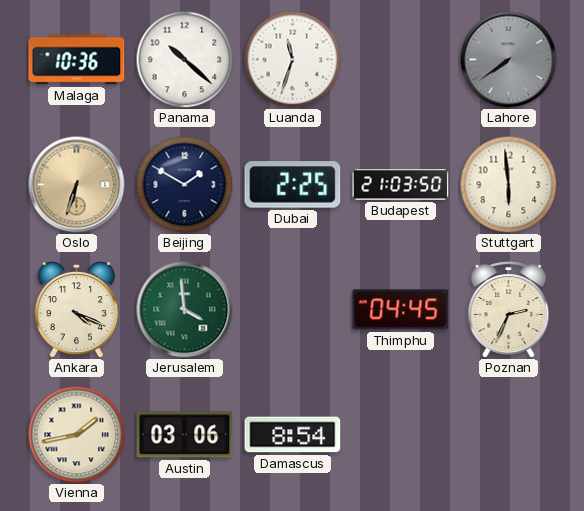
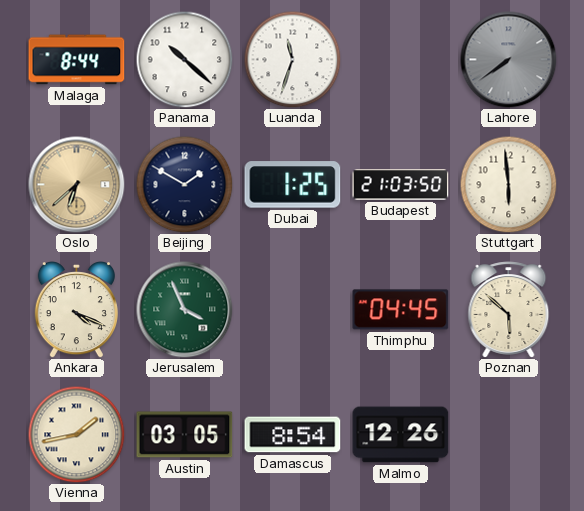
Malaga: 10:36 -> 8:44
Oslo: 6:33 -> 6:38
Dubai: 2:25 -> 1:25
Jerusalem: 3:59 -> 3:56
Poznan: 2:34 -> 5:52
Austin: 03:06 -> 03:05
Malmo: none -> 12:26
